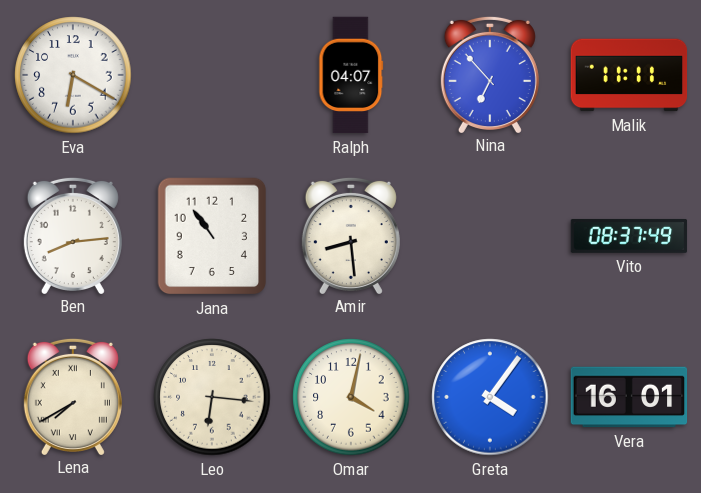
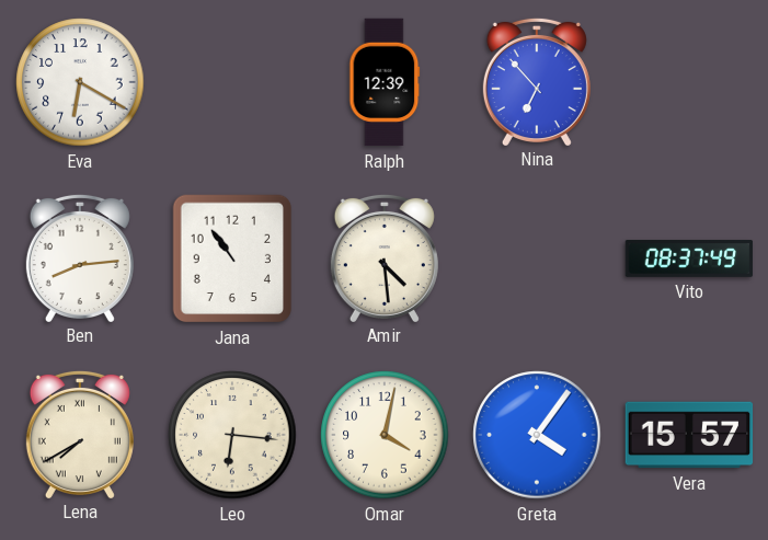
Ralph: 04:07 -> 12:39
Malik: 11:11 -> none
Amir: 8:29 -> 4:29
Vera: 16:01 -> 15:57
